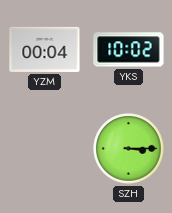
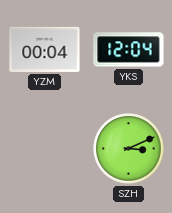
YKS: 10:02 -> 12:04
SZH: 3:15 -> 3:11
